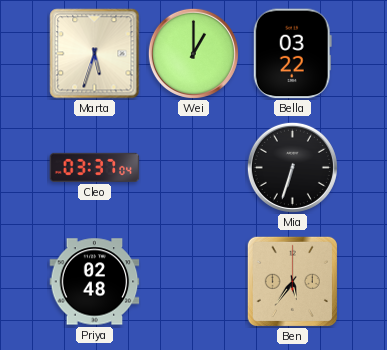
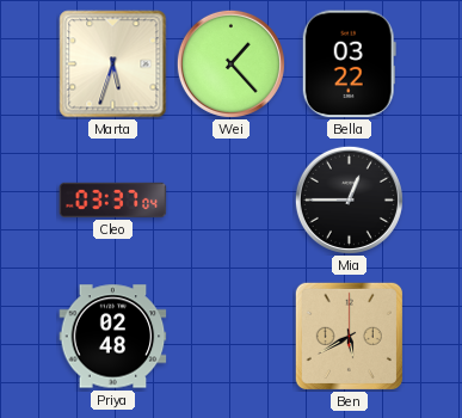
Wei: 1:00 -> 1:23
Mia: 6:33 -> 12:45
Ben: 5:36 -> 5:40
